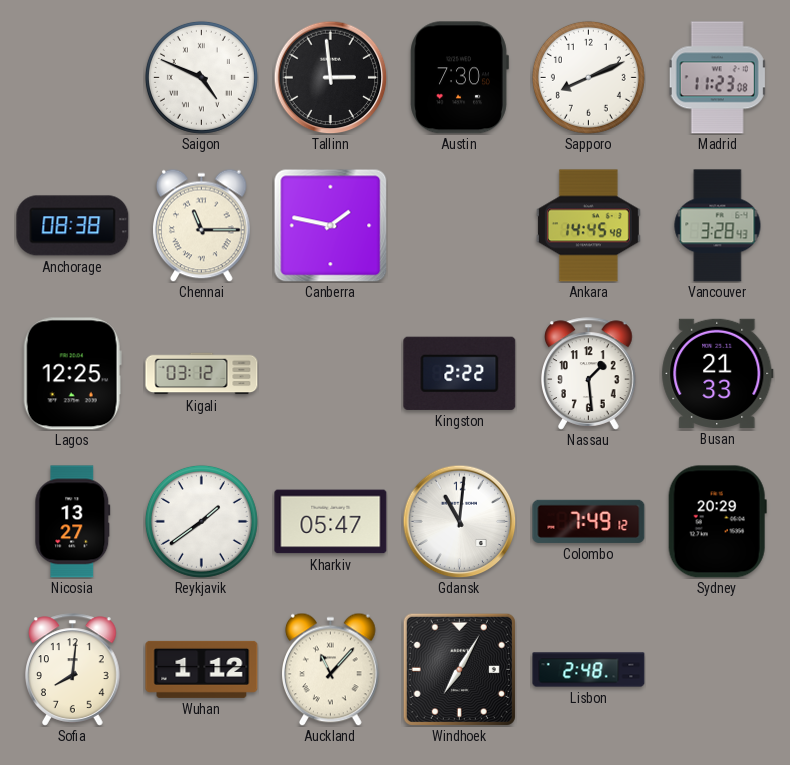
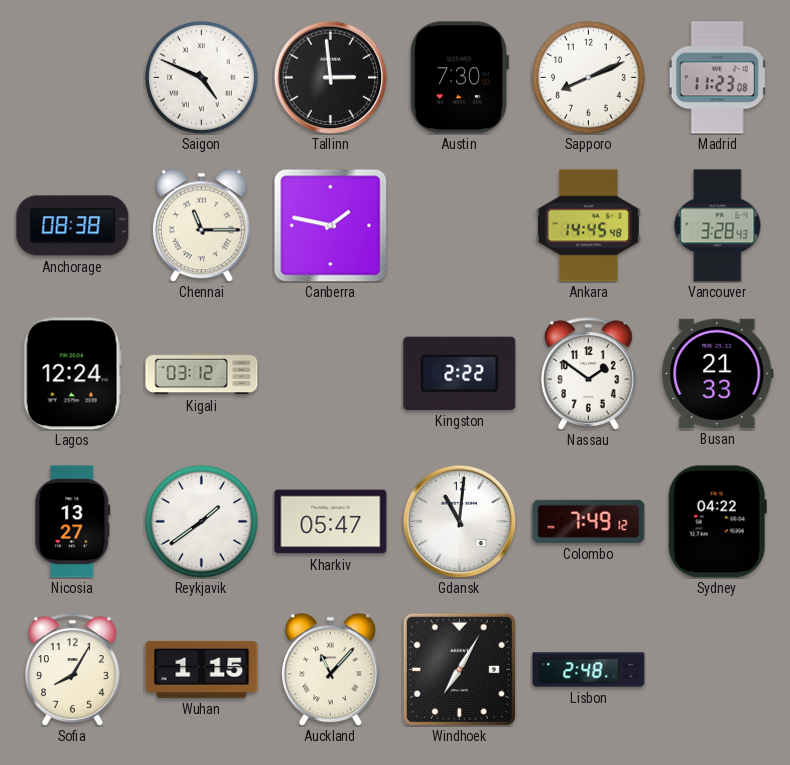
Lagos: 12:25 -> 12:24
Nassau: 1:29 -> 1:51
Sydney: 20:29 -> 04:22
Sofia: 8:01 -> 8:05
Wuhan: 1:12 -> 1:15
